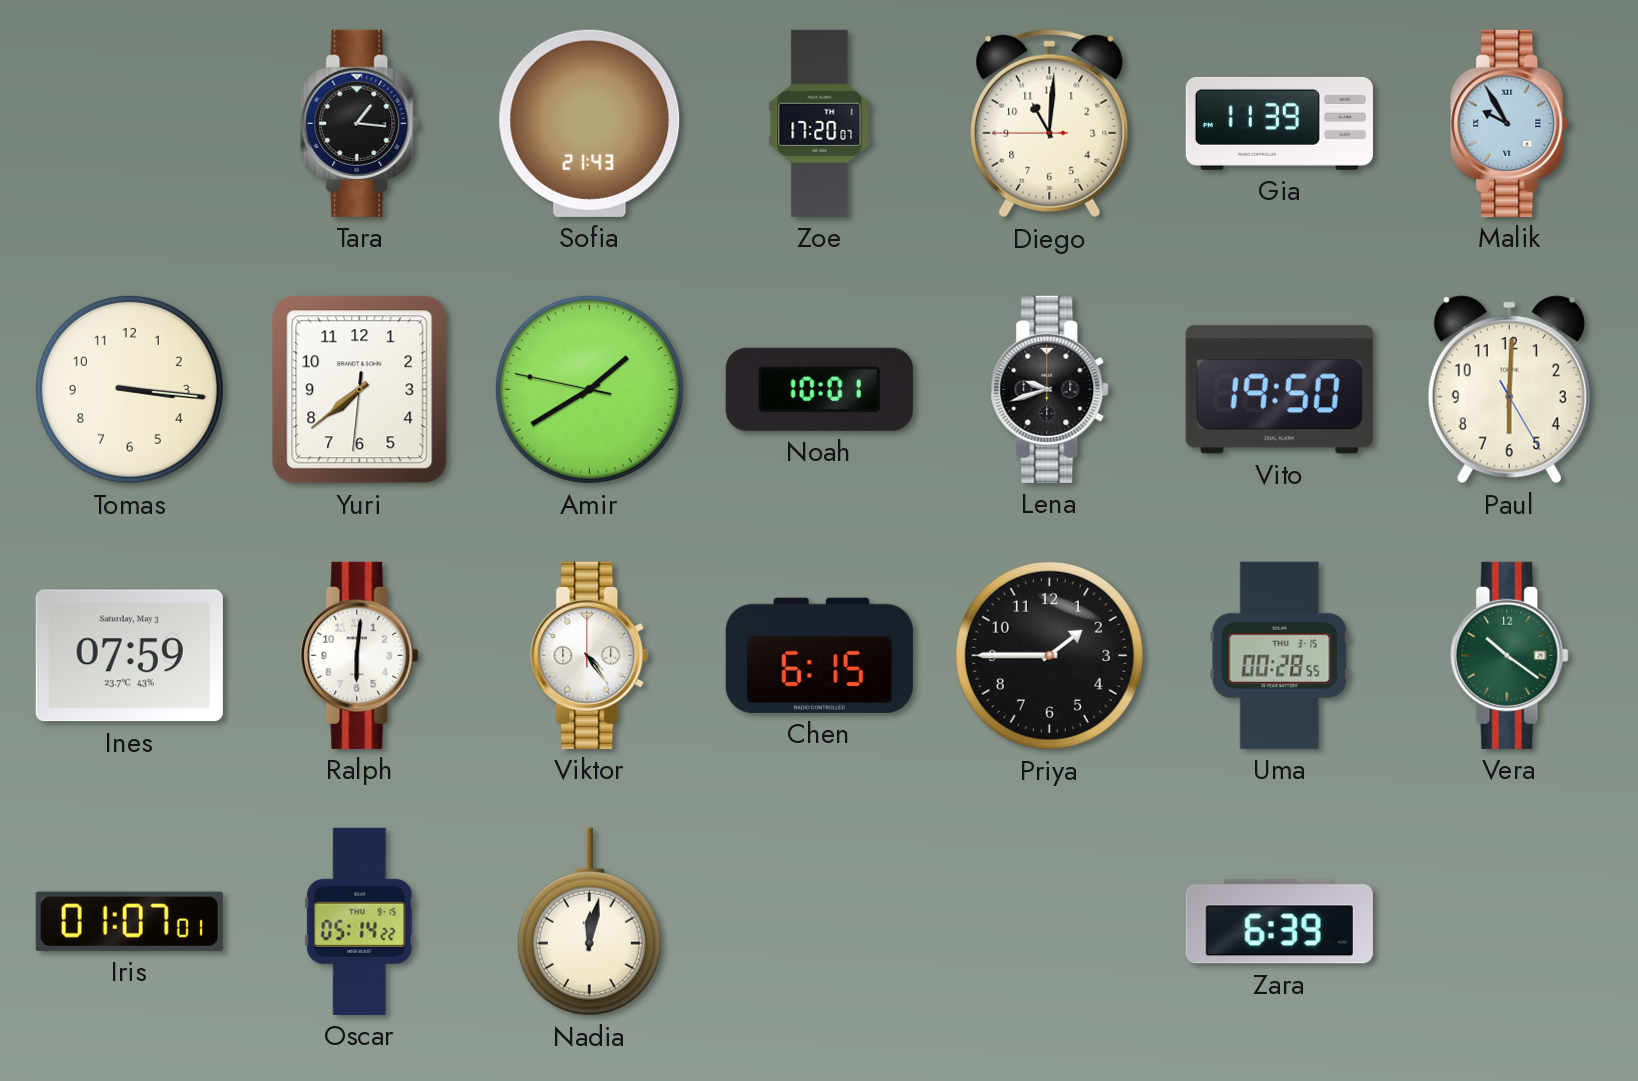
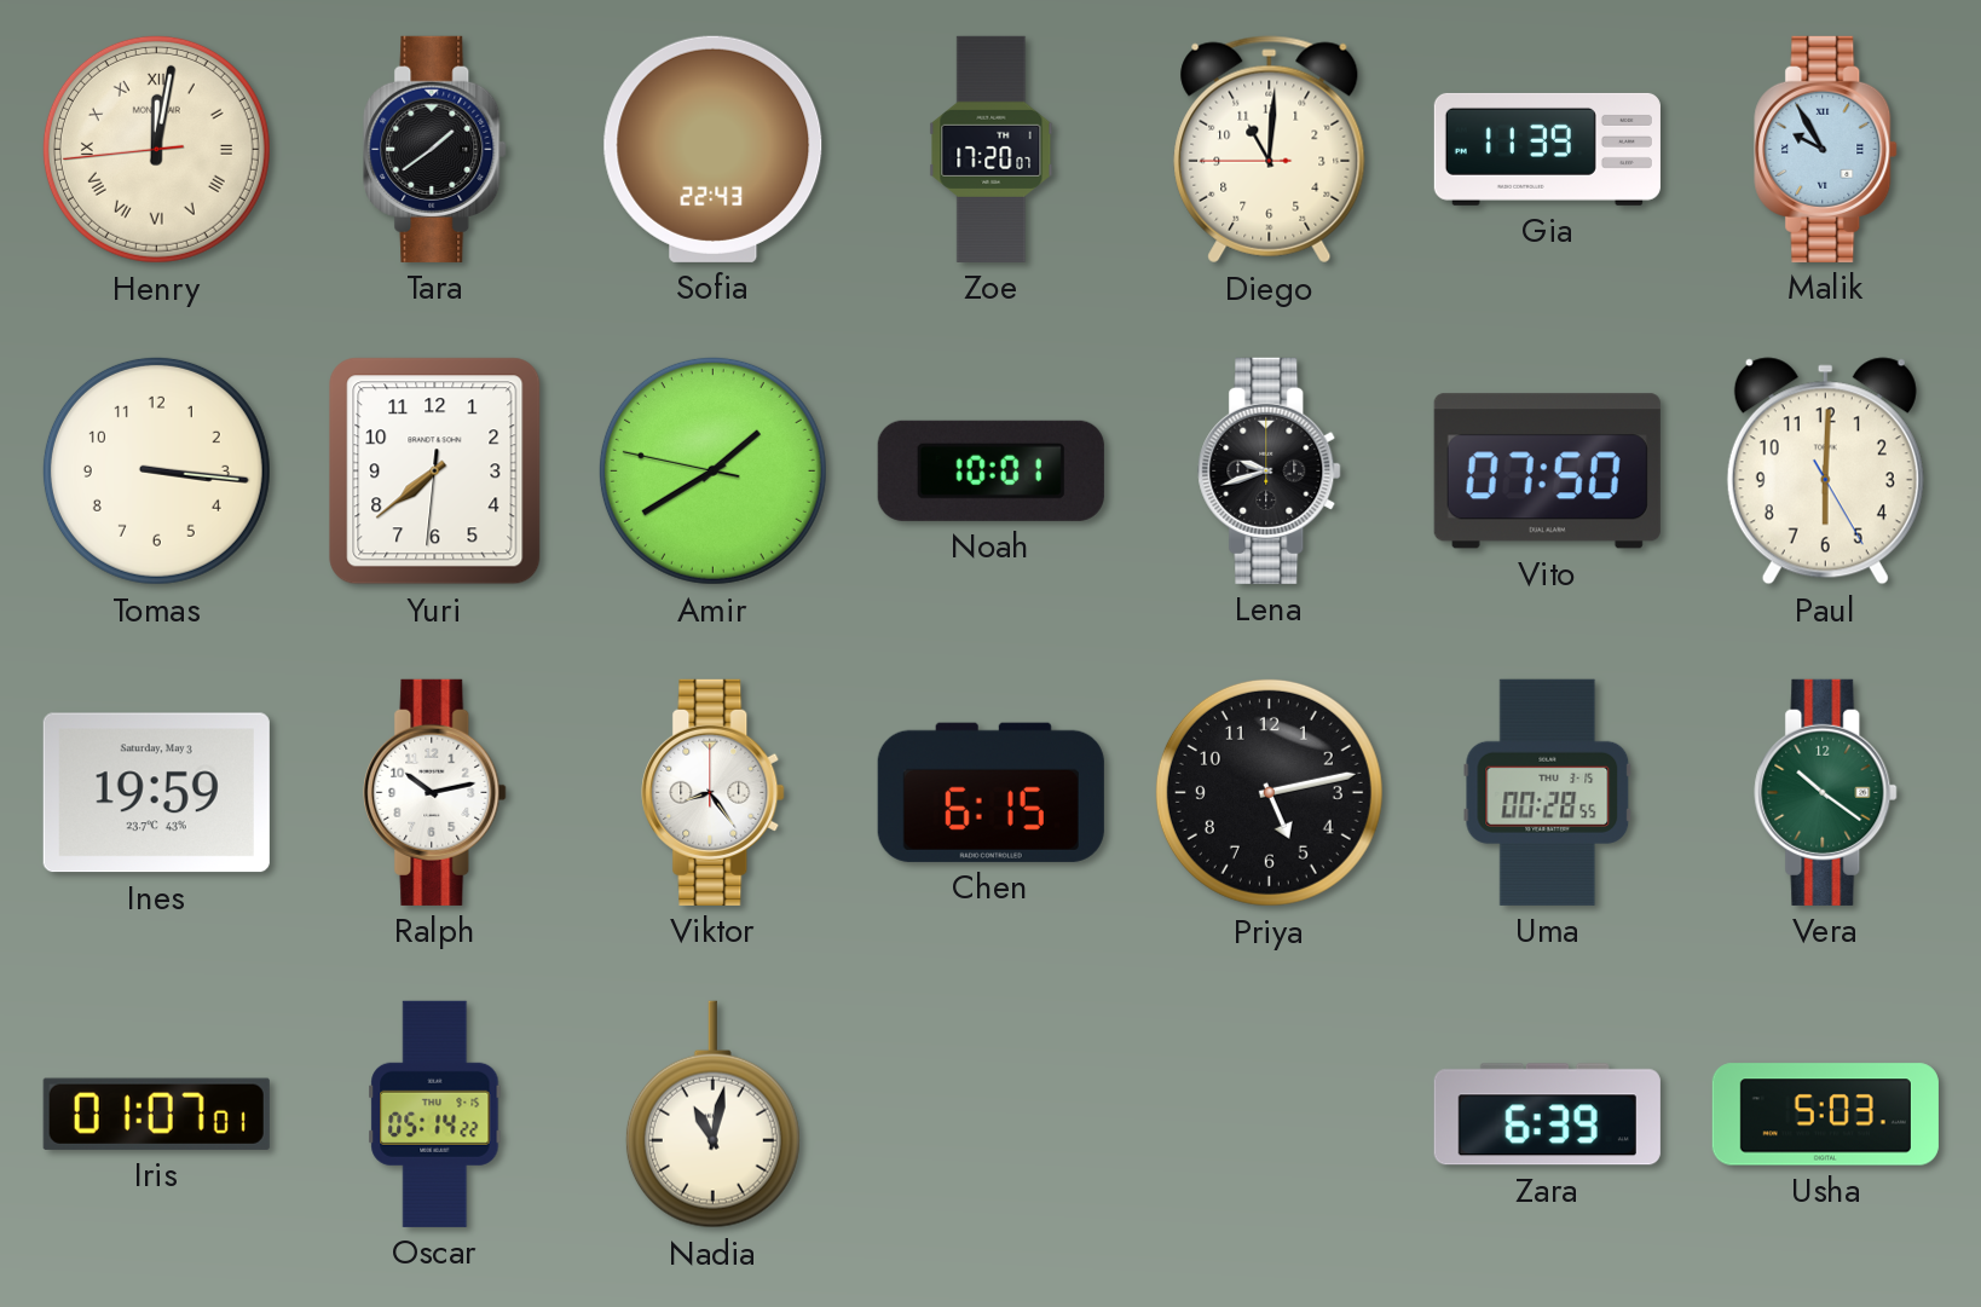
Henry: none -> 12:01
Tara: 1:16 -> 1:39
Sofia: 21:43 -> 22:43
Vito: 19:50 -> 07:50
Ines: 07:59 -> 19:59
Ralph: 6:01 -> 10:13
Viktor: 4:24 -> 8:24
Priya: 1:45 -> 5:13
Nadia: 12:02 -> 11:02
Usha: none -> 5:03
